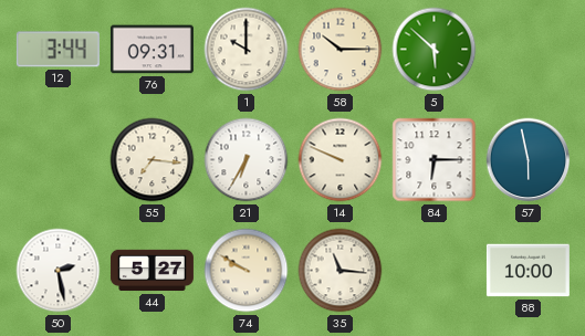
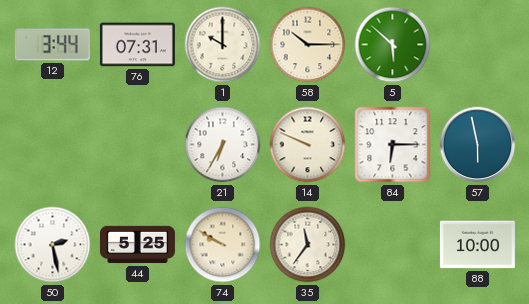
76: 09:31 -> 07:31
55: 7:16 -> none
44: 5:27 -> 5:25
35: 11:16 -> 11:36
